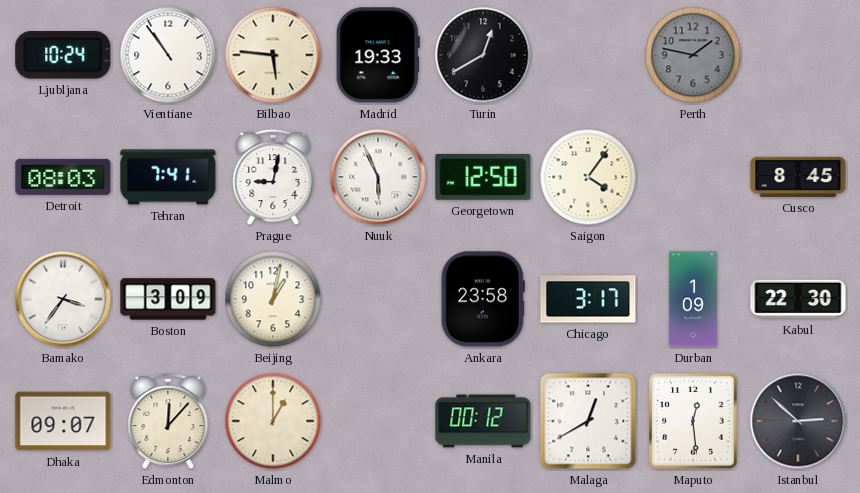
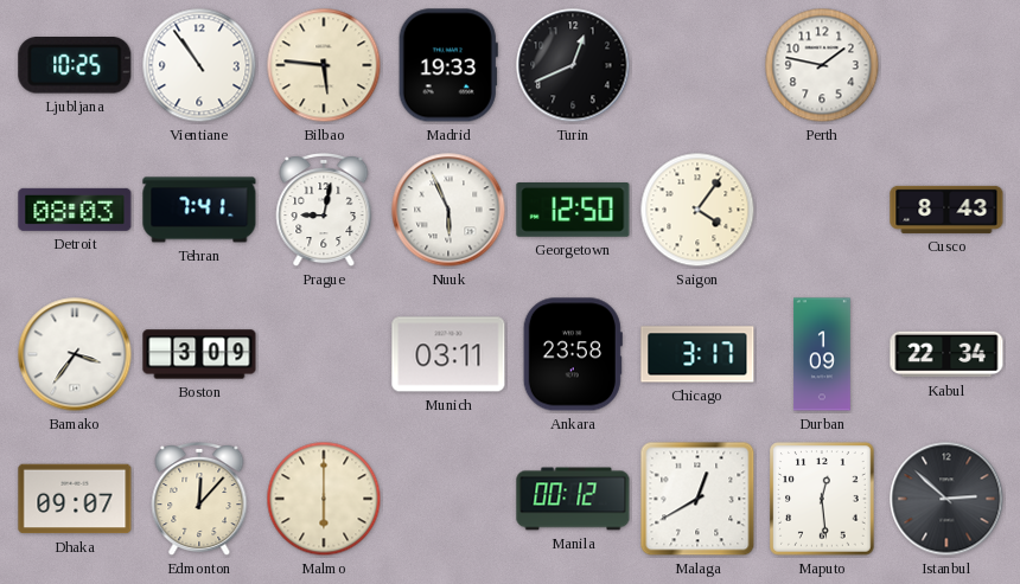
Ljubljana: 10:24 -> 10:25
Turin: 12:40 -> 12:41
Perth dial: grey -> white
Cusco: 8:45 -> 8:43
Beijing: 1:02 -> none
Munich: none -> 03:11
Kabul: 22:30 -> 22:34
Malmo: 1:00 -> 6:00
